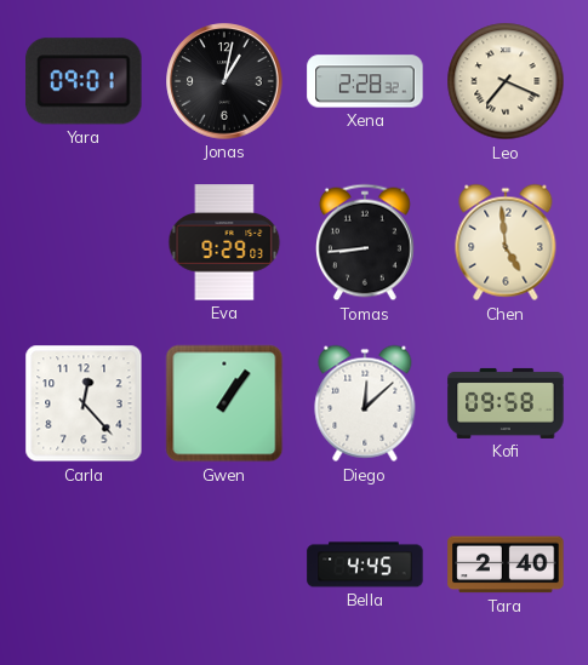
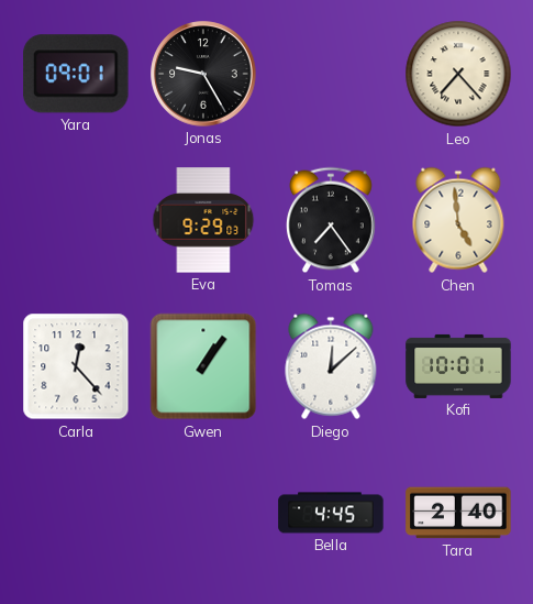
Jonas: 1:02 -> 9:25
Xena: 2:28 -> none
Leo: 7:19 -> 7:23
Tomas: 8:44 -> 7:24
Kofi: 09:58 -> 10:01
